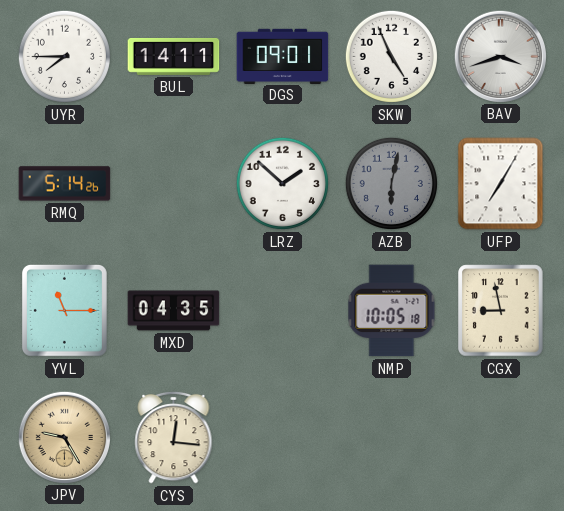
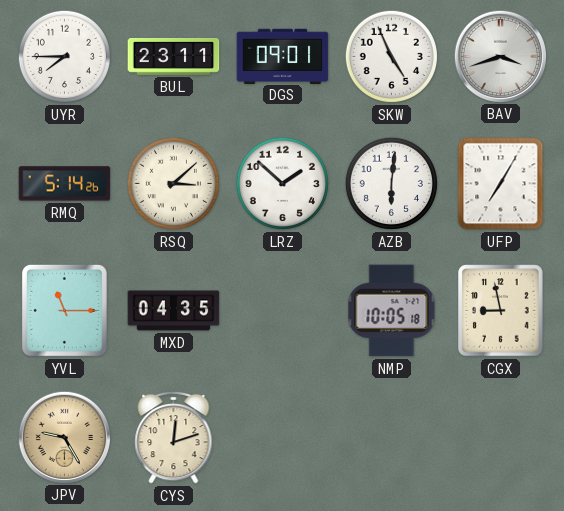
BUL: 14:11 -> 23:11
RSQ: none -> 3:08
AZB: 6:02 -> 6:01
AZB dial: grey -> white
CYS: 12:16 -> 12:12
